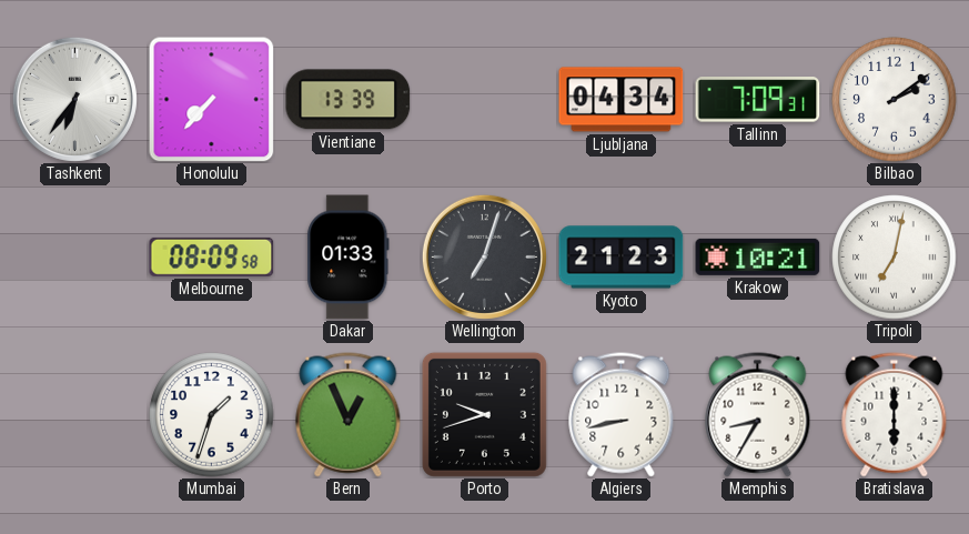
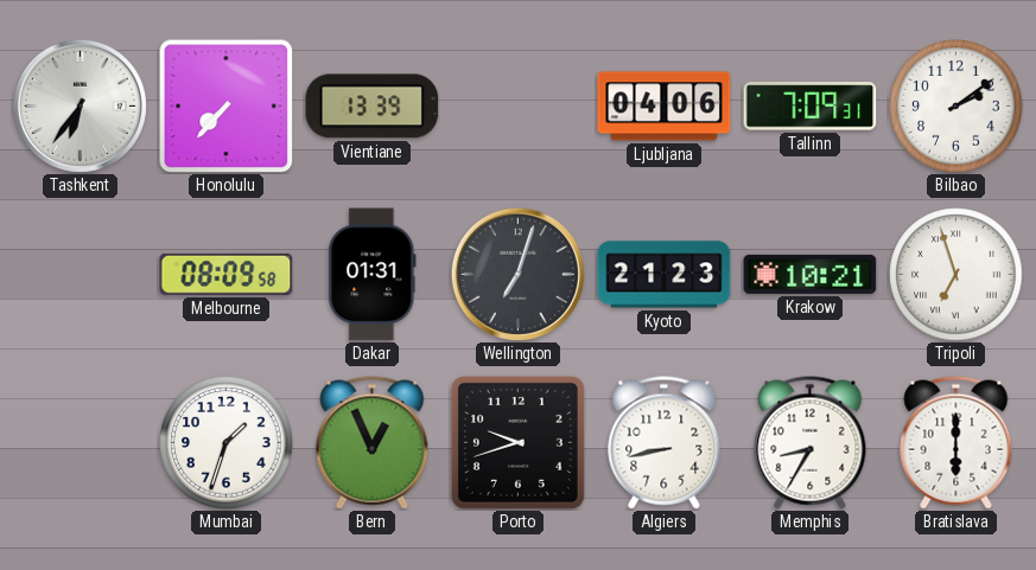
Ljubljana: 04:34 -> 04:06
Dakar: 01:33 -> 01:31
Tripoli: 7:02 -> 6:57
